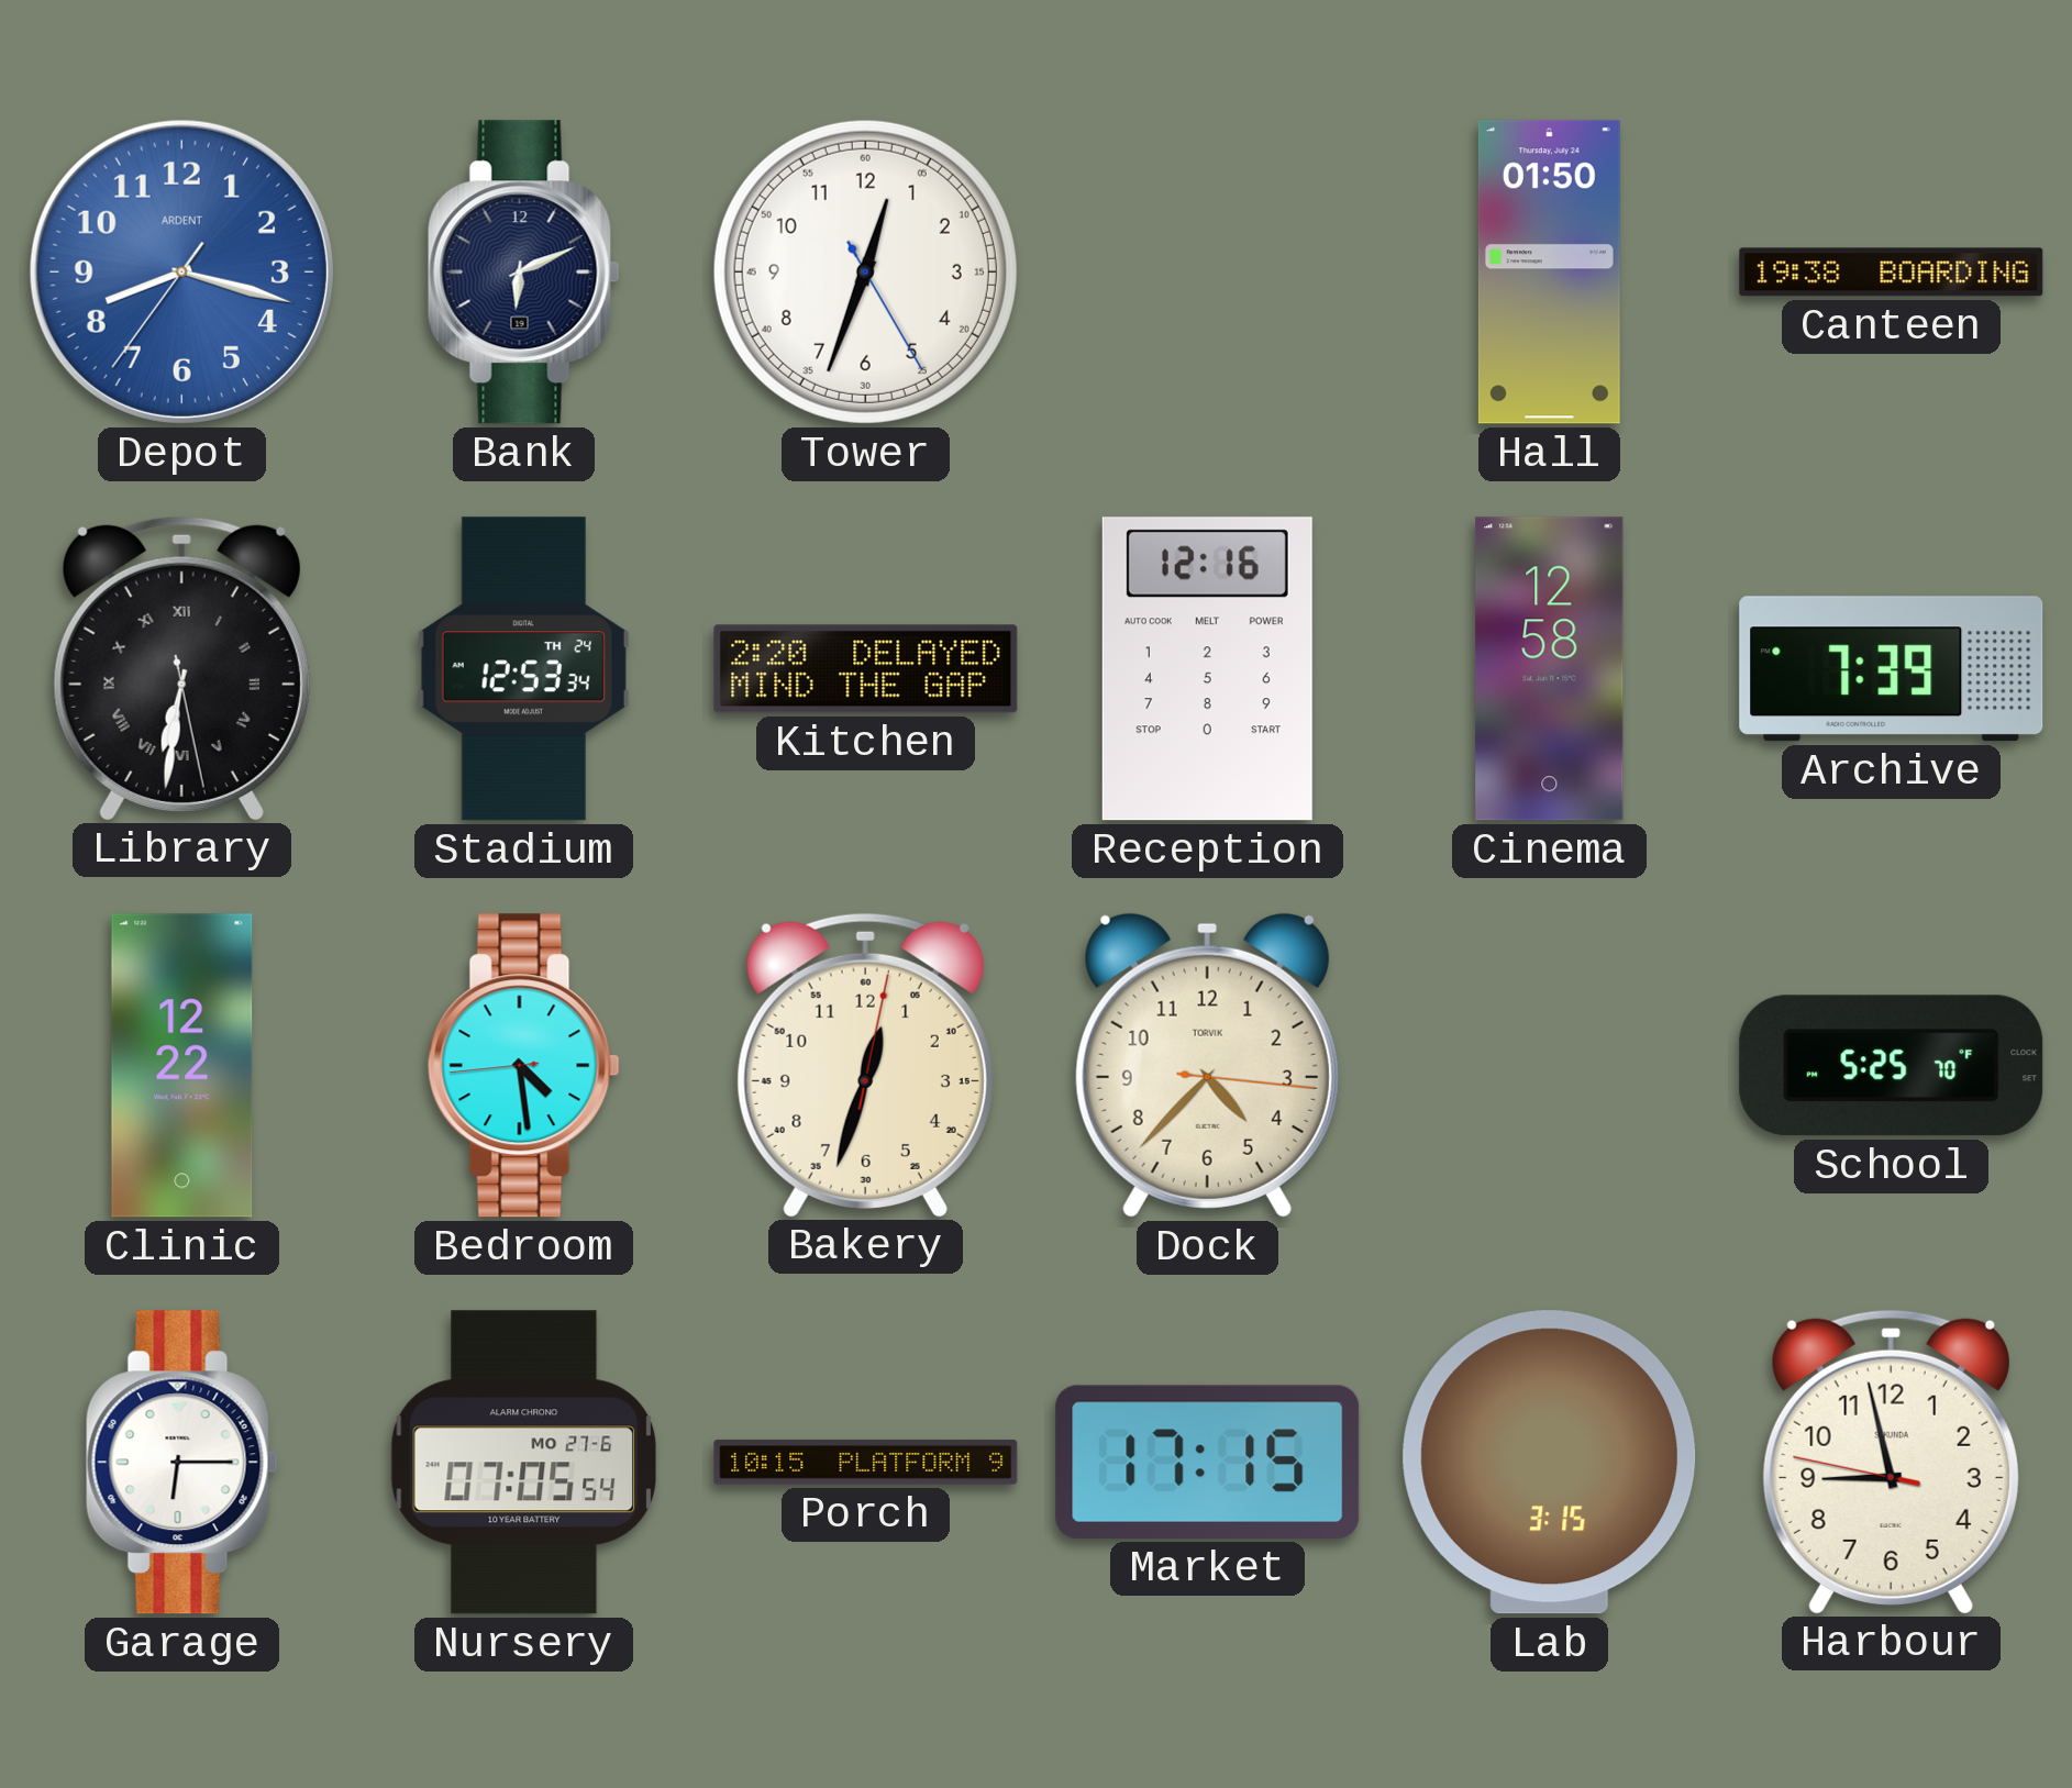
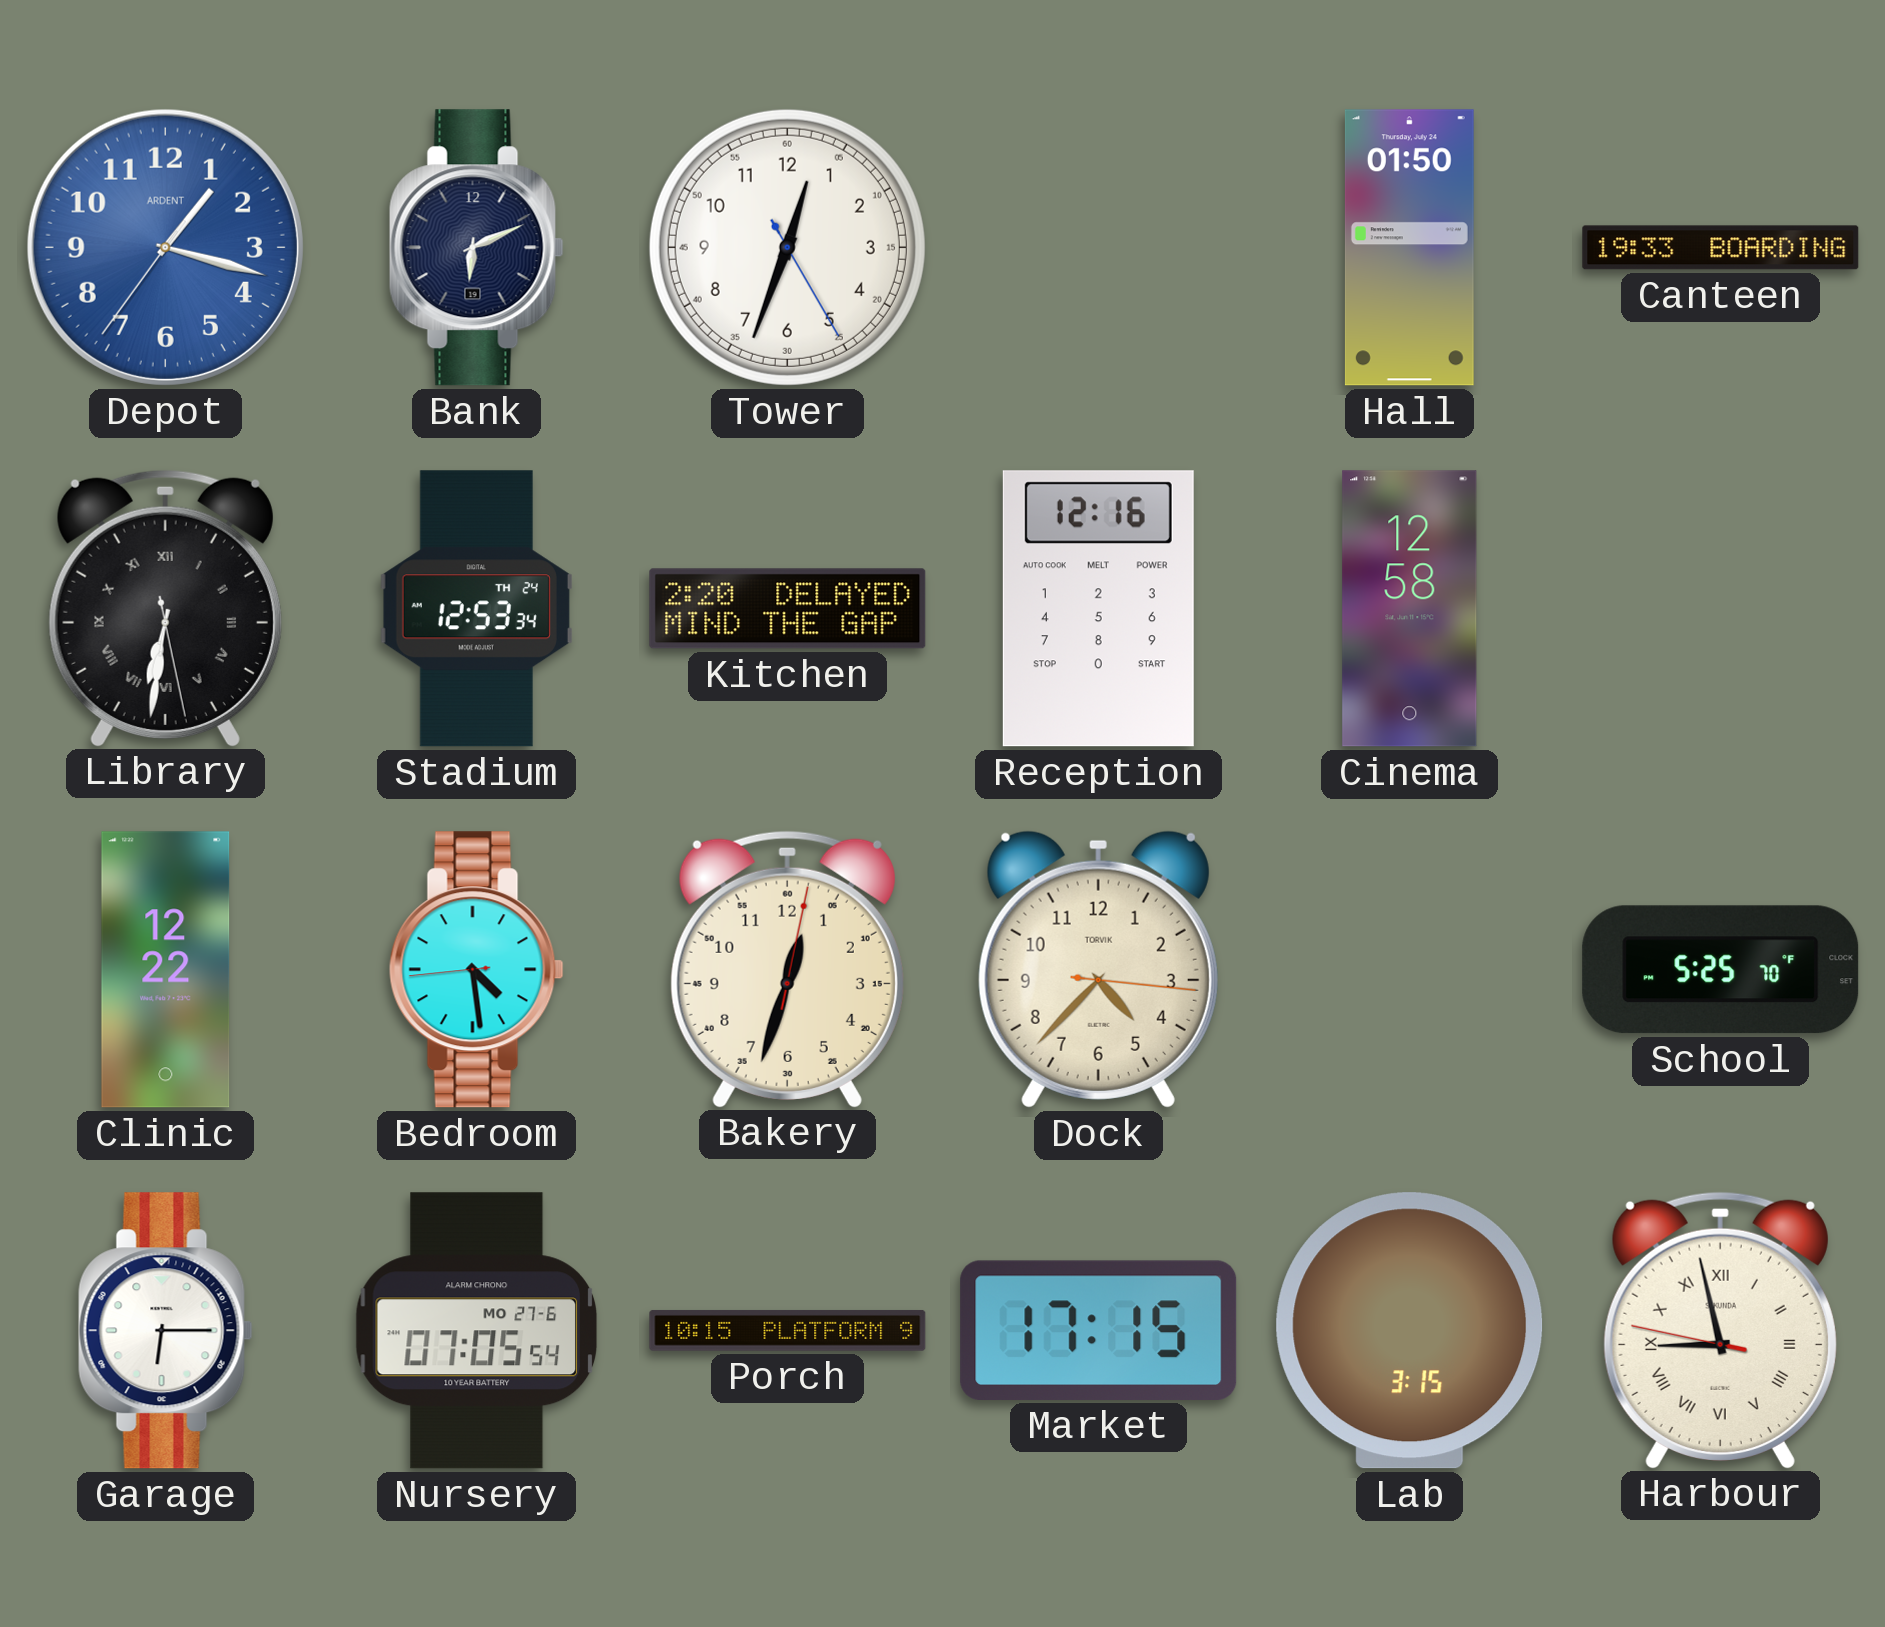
Depot: 8:17 -> 1:17
Canteen: 19:38 -> 19:33
Archive: 7:39 -> none
Harbour numerals: Arabic -> Roman
